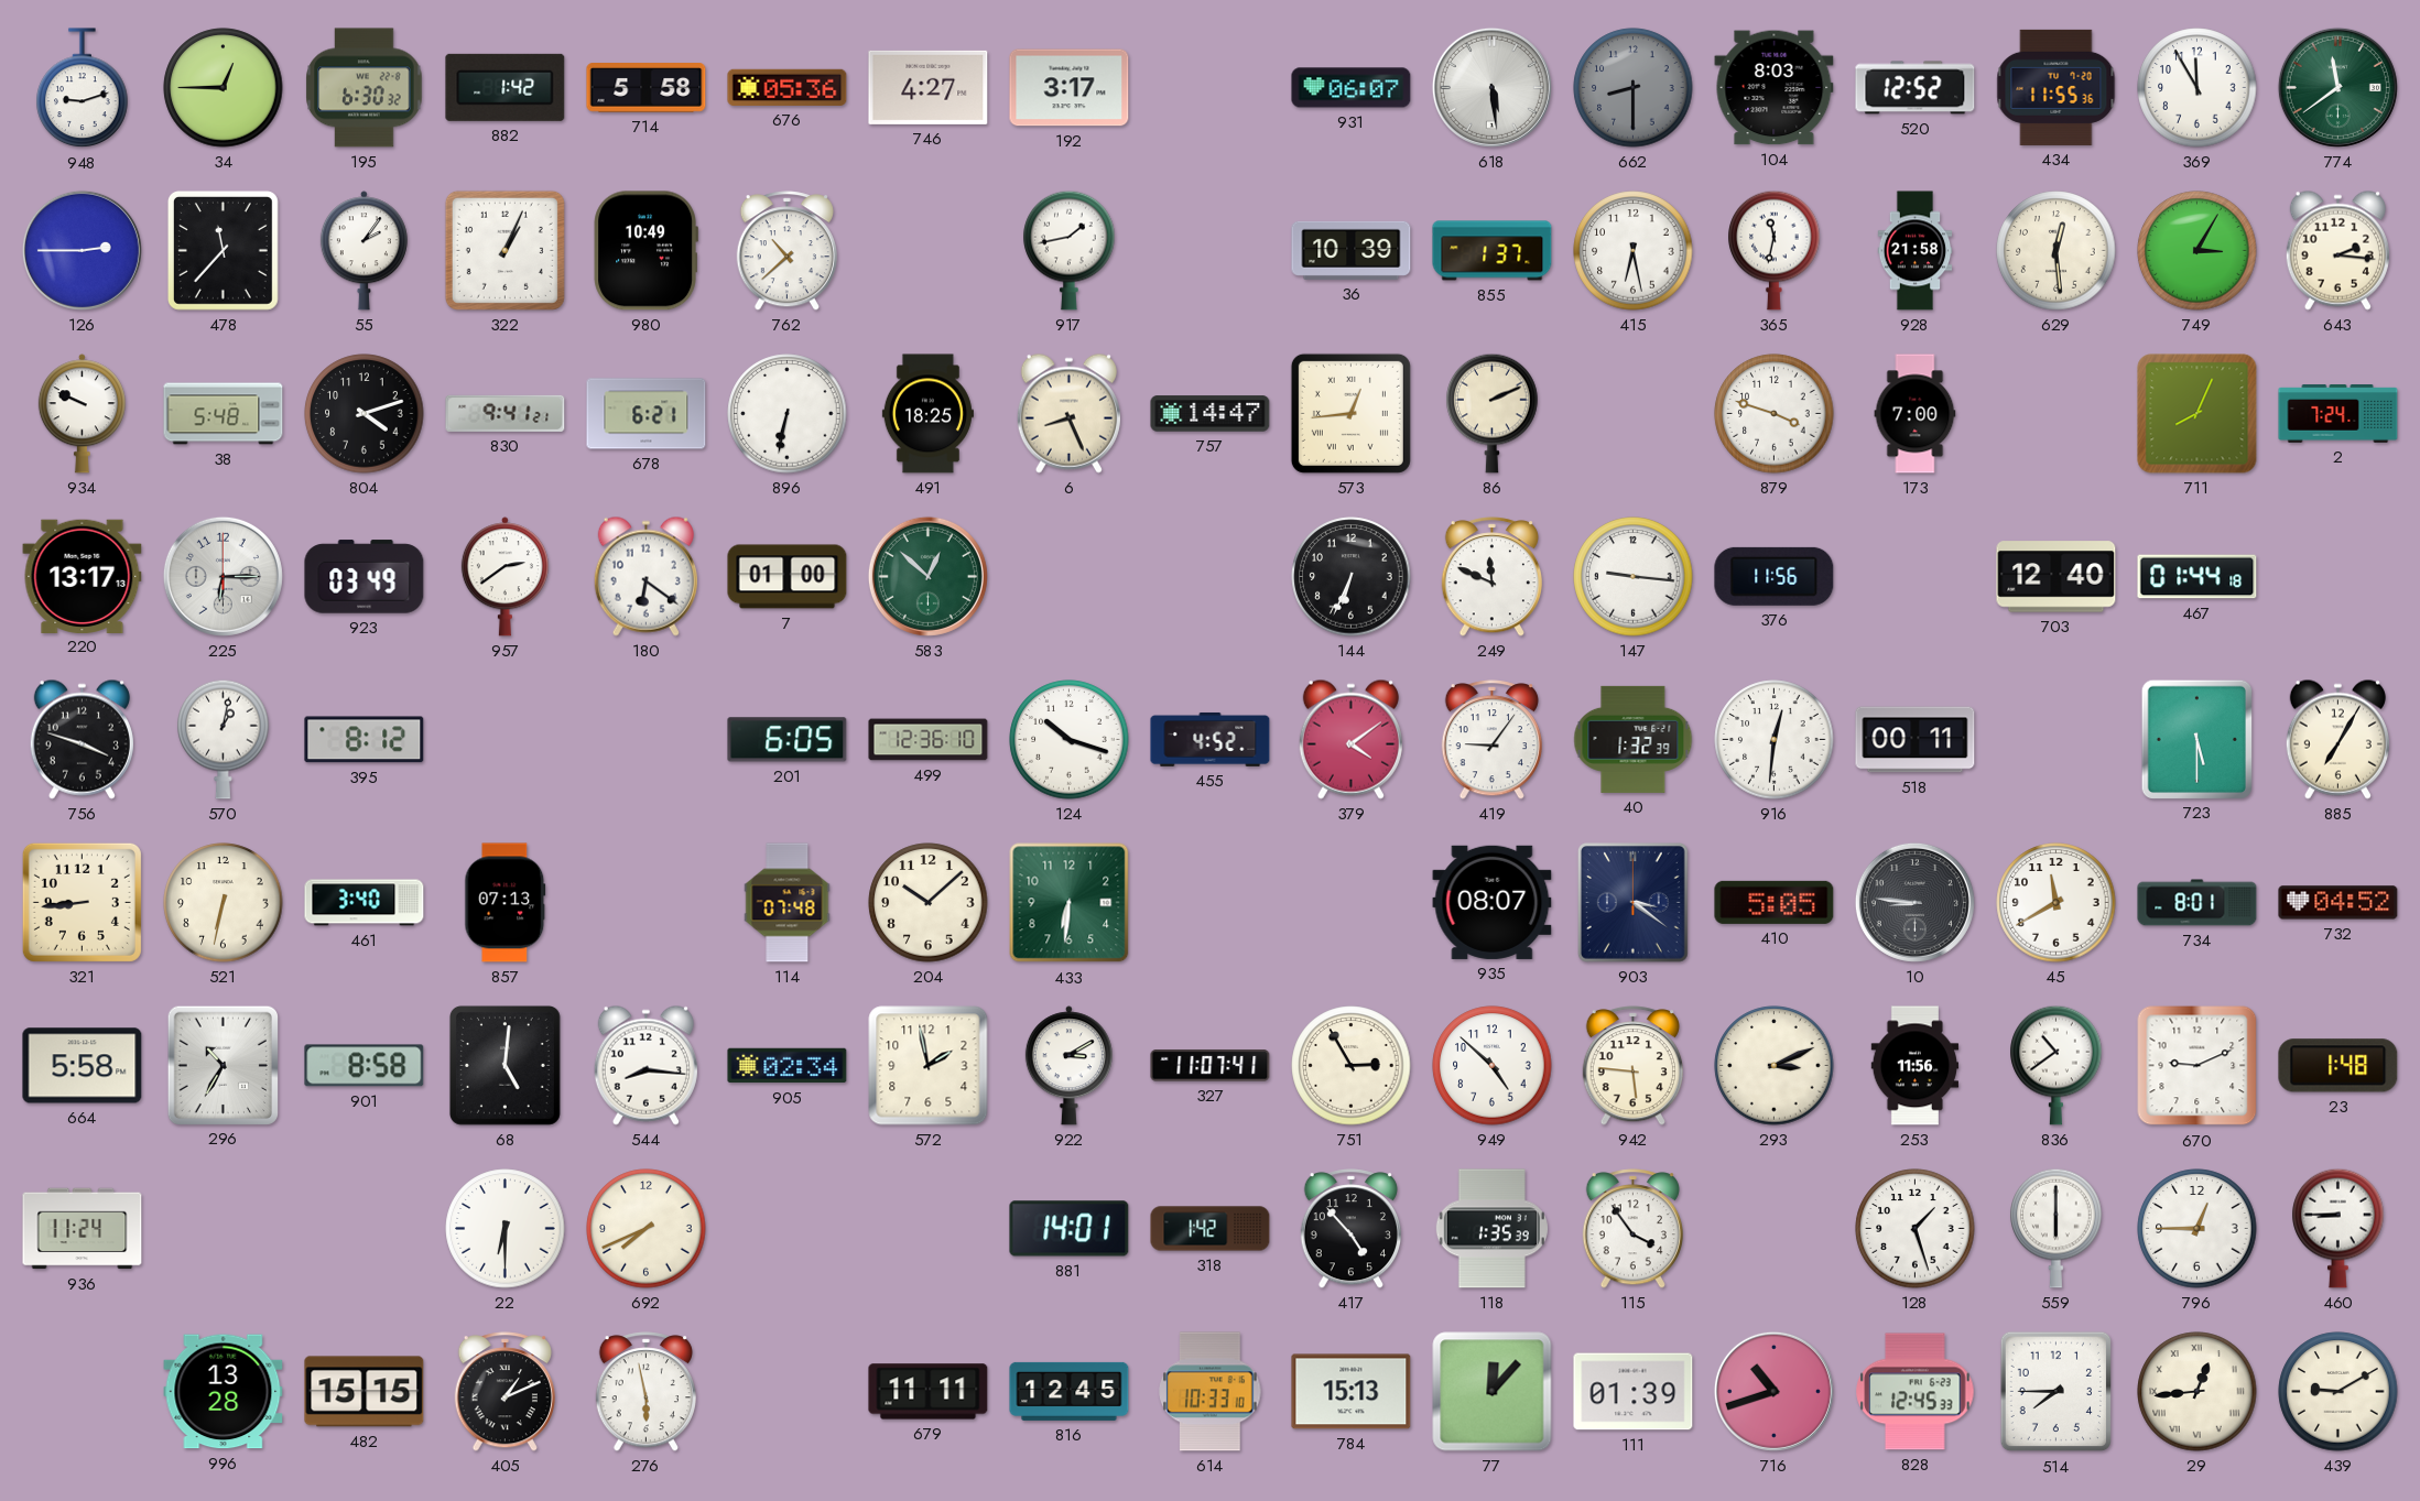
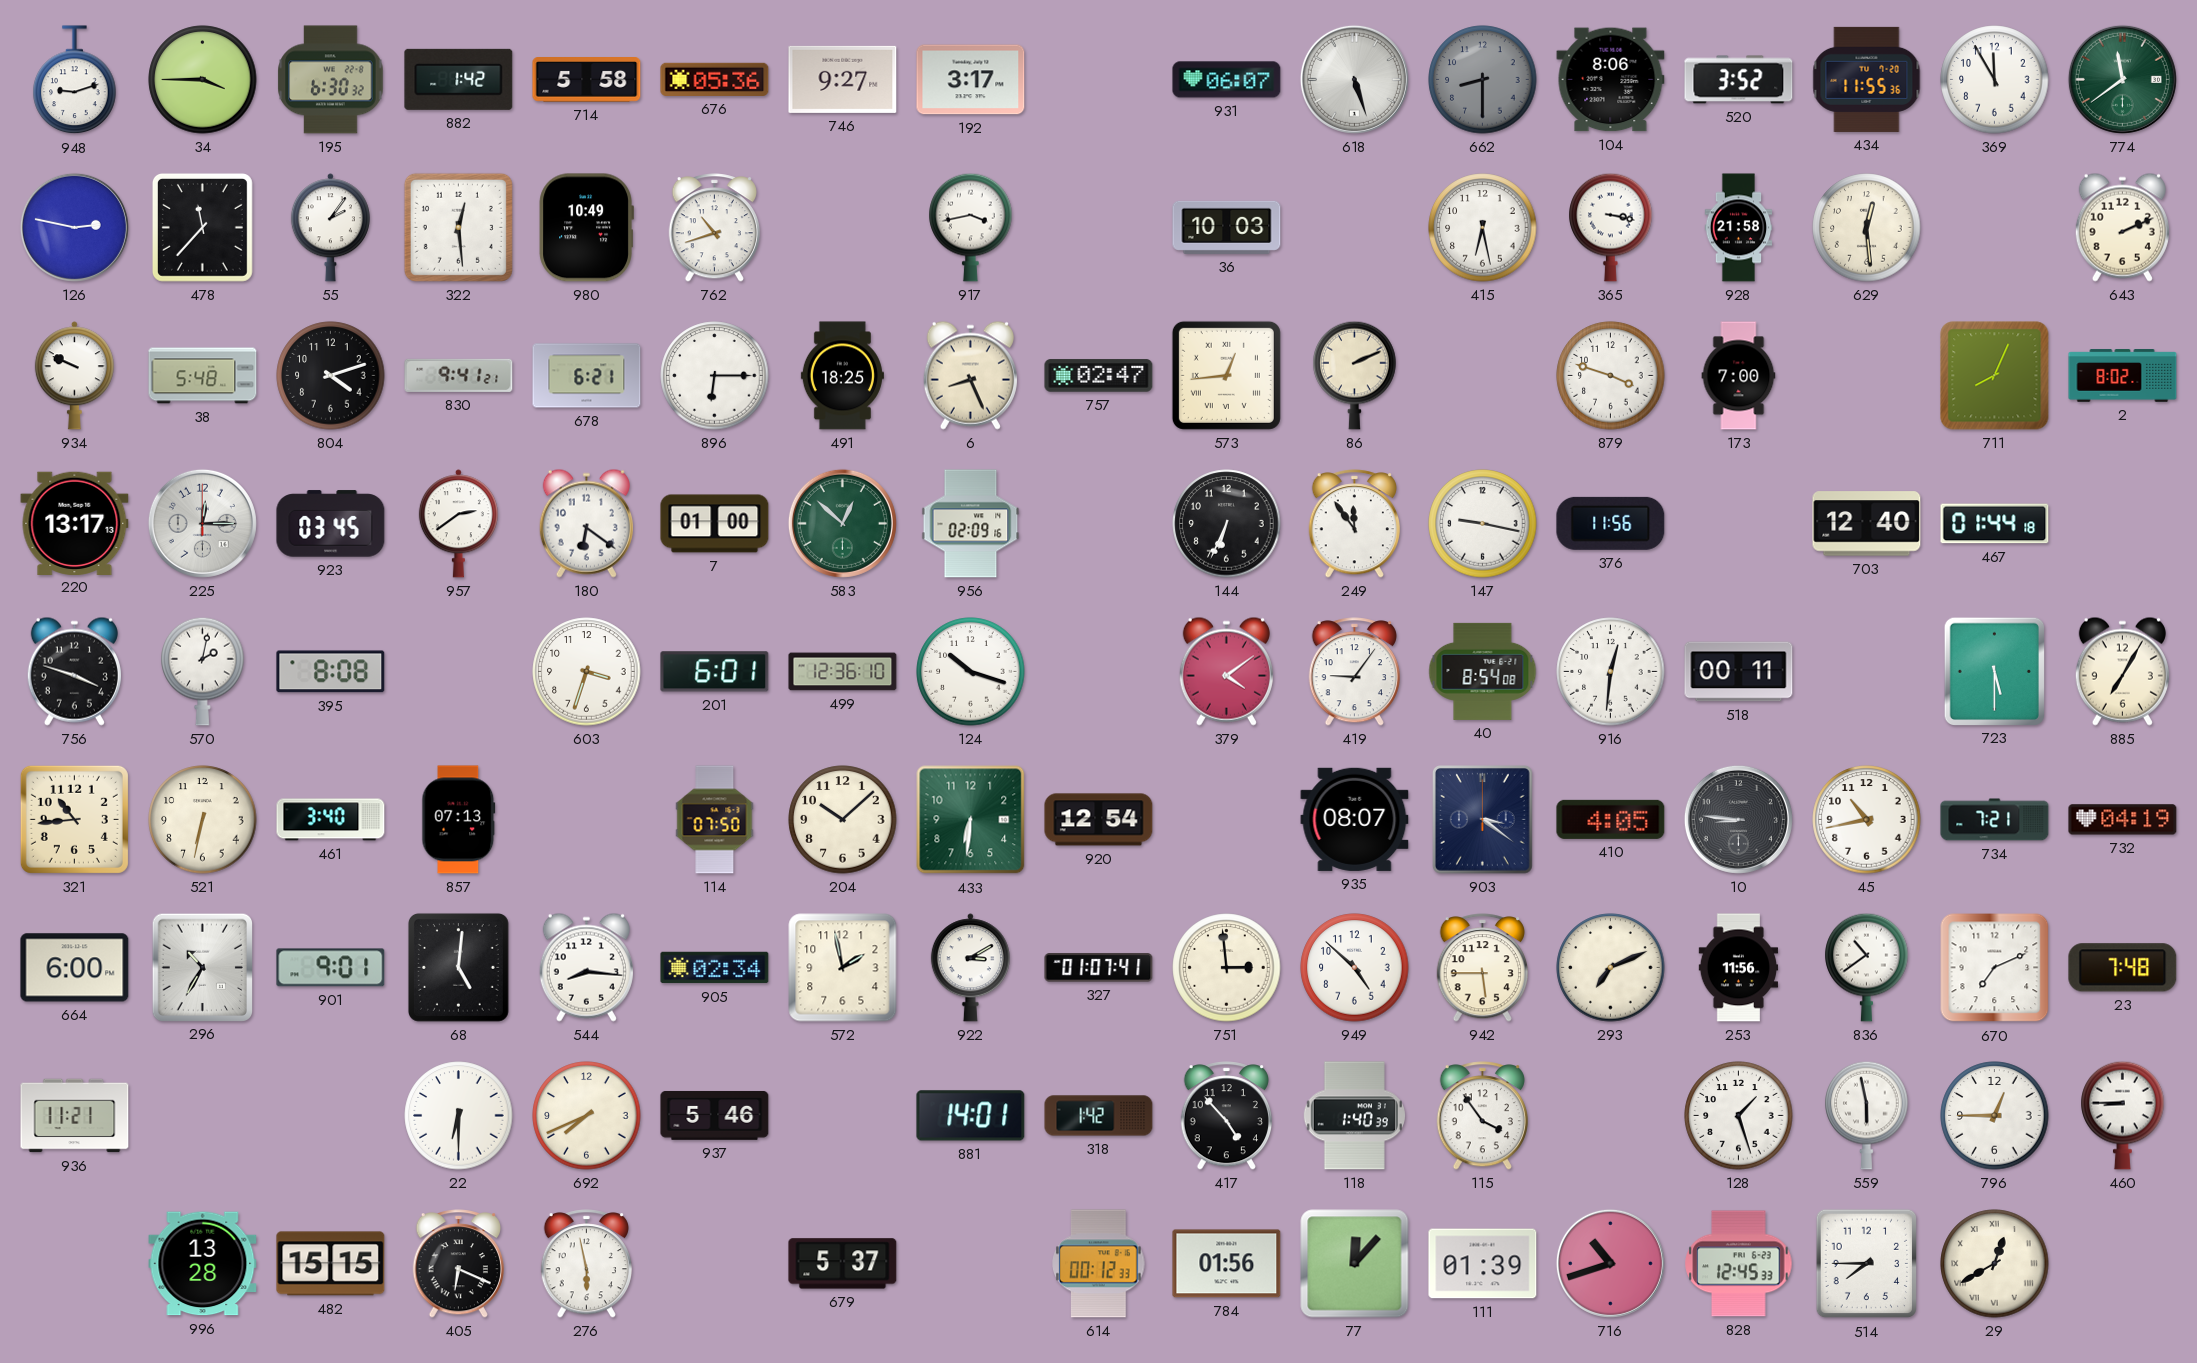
34: 12:45 -> 3:45
746: 4:27 -> 9:27
618: 5:29 -> 5:27
104: 8:03 -> 8:06
520: 12:52 -> 3:52
126: 2:45 -> 2:47
322: 1:04 -> 12:29
762: 10:38 -> 10:42
917: 1:43 -> 3:43
36: 10:39 -> 10:03
855: 1:37 -> none
365: 11:32 -> 3:17
749: 3:05 -> none
643: 2:16 -> 2:11
896: 6:32 -> 6:15
757: 14:47 -> 02:47
2: 7:24 -> 8:02
225: 6:15 -> 12:15
923: 03:49 -> 03:45
956: none -> 02:09
249: 11:49 -> 11:54
147: 9:16 -> 9:17
570: 1:02 -> 2:02
395: 8:12 -> 8:08
603: none -> 3:33
201: 6:05 -> 6:01
455: 4:52 -> none
40: 1:32 -> 8:54
321: 8:44 -> 10:44
114: 07:48 -> 07:50
920: none -> 12:54
410: 5:05 -> 4:05
45: 11:40 -> 10:43
734: 8:01 -> 7:21
732: 04:52 -> 04:19
664: 5:58 -> 6:00
901: 8:58 -> 9:01
327: 11:07 -> 01:07
751: 2:55 -> 2:59
942: 5:46 -> 5:45
293: 3:11 -> 7:11
670: 9:11 -> 7:11
23: 1:48 -> 7:48
936: 11:24 -> 11:21
937: none -> 5:46
118: 1:35 -> 1:40
559: 6:00 -> 5:58
405: 1:11 -> 6:19
679: 11:11 -> 5:37
816: 12:45 -> none
614: 10:33 -> 00:12
784: 15:13 -> 01:56
29: 12:44 -> 12:40
439: 9:10 -> none
